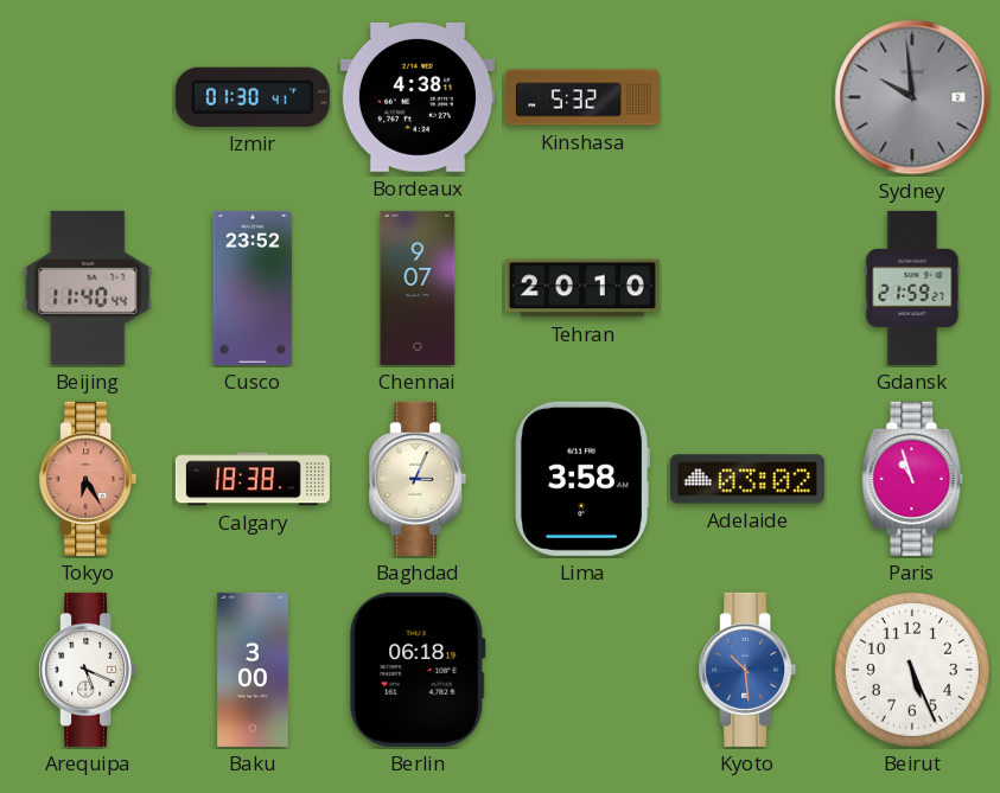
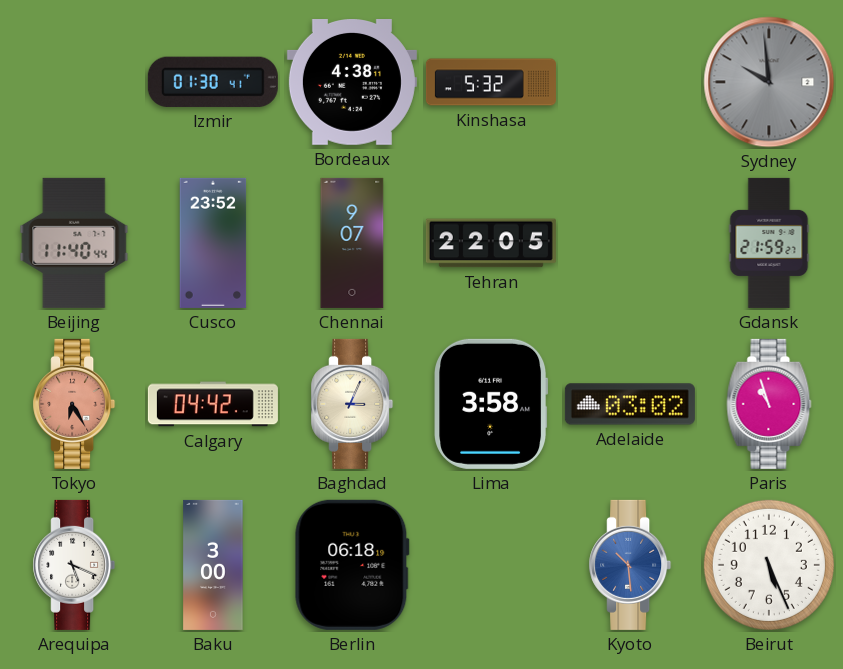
Tehran: 20:10 -> 22:05
Calgary: 18:38 -> 04:42
